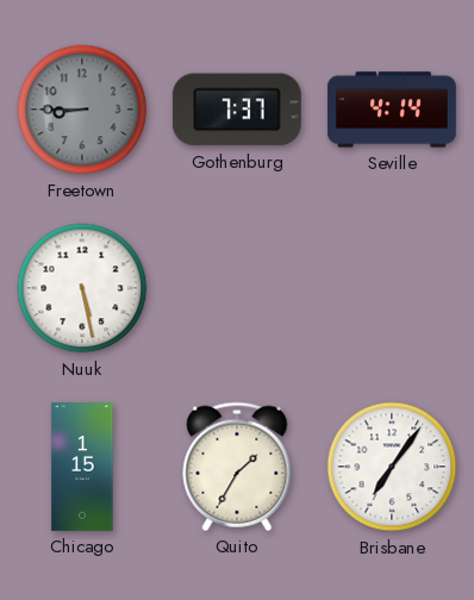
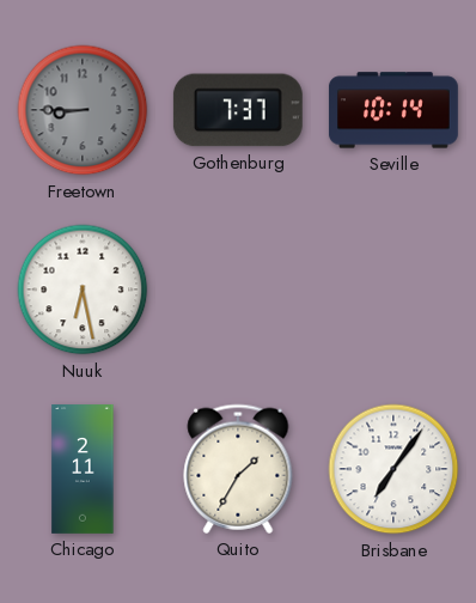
Seville: 4:14 -> 10:14
Nuuk: 5:28 -> 6:28
Chicago: 1:15 -> 2:11
